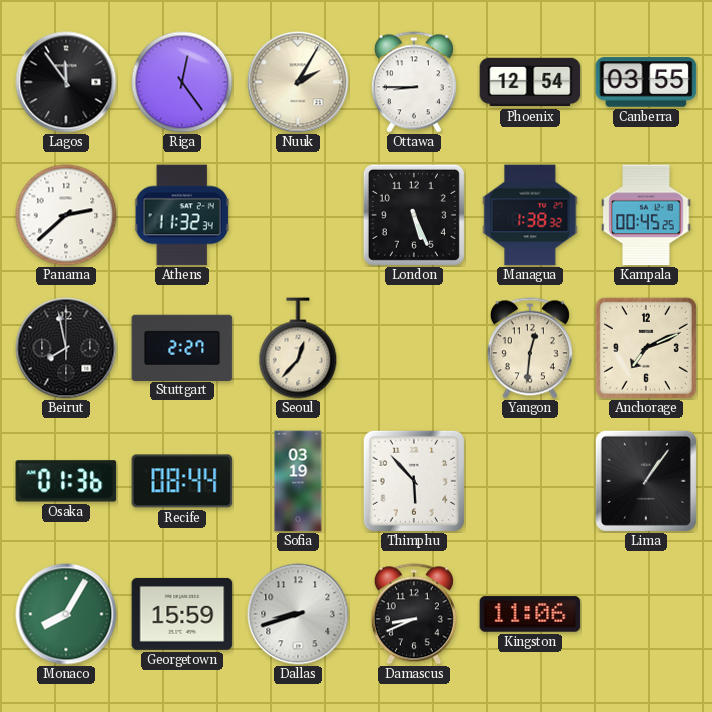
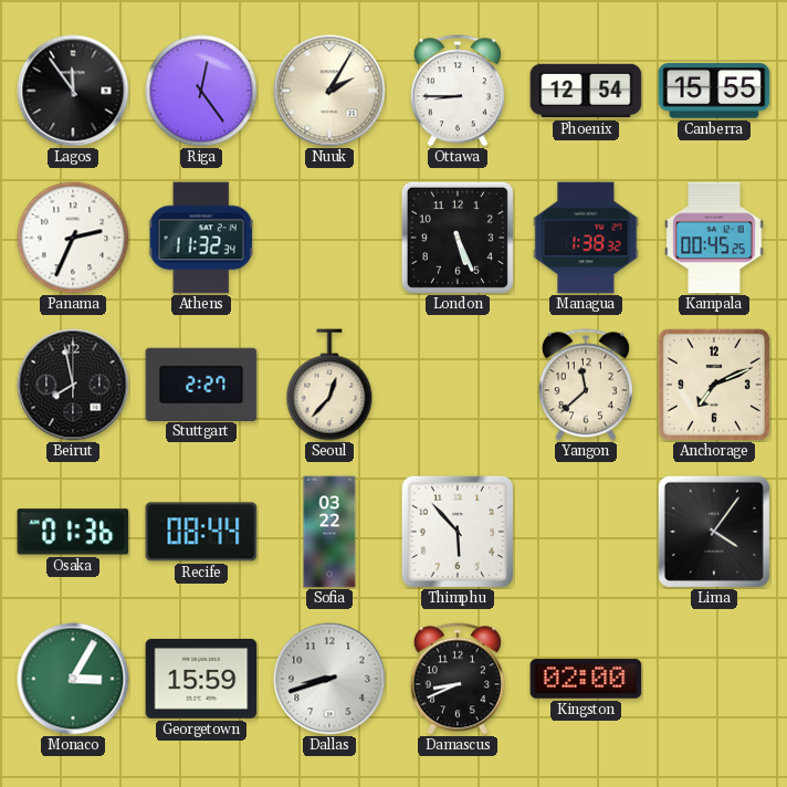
Canberra: 03:55 -> 15:55
Panama: 2:38 -> 2:34
Yangon: 12:31 -> 11:38
Sofia: 03:19 -> 03:22
Lima: 1:06 -> 4:06
Monaco: 8:05 -> 3:05
Kingston: 11:06 -> 02:00
